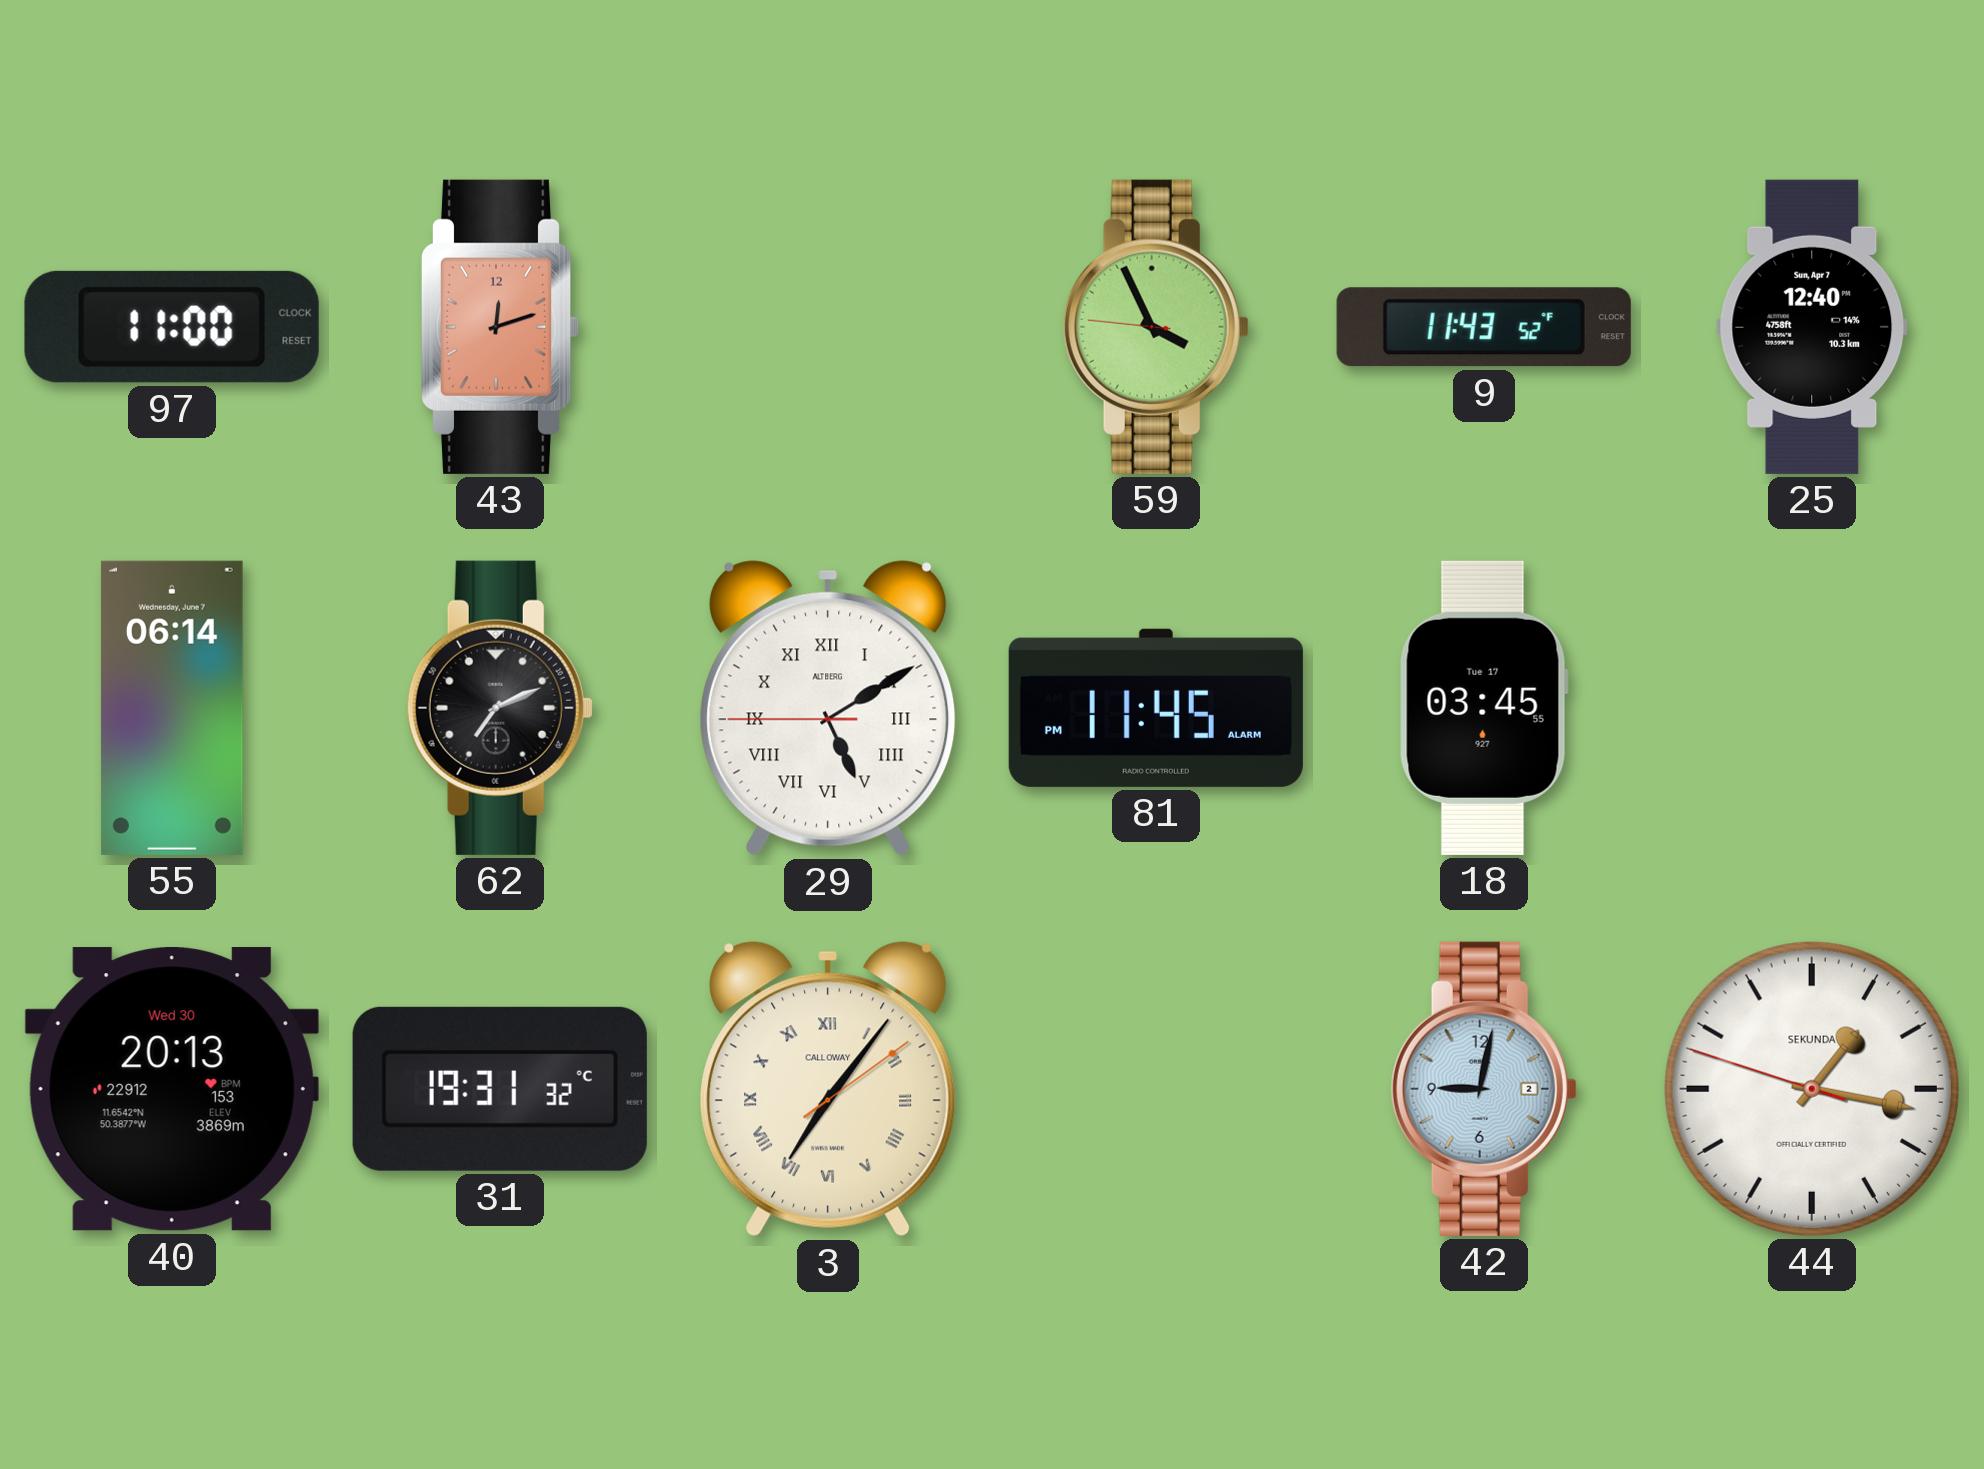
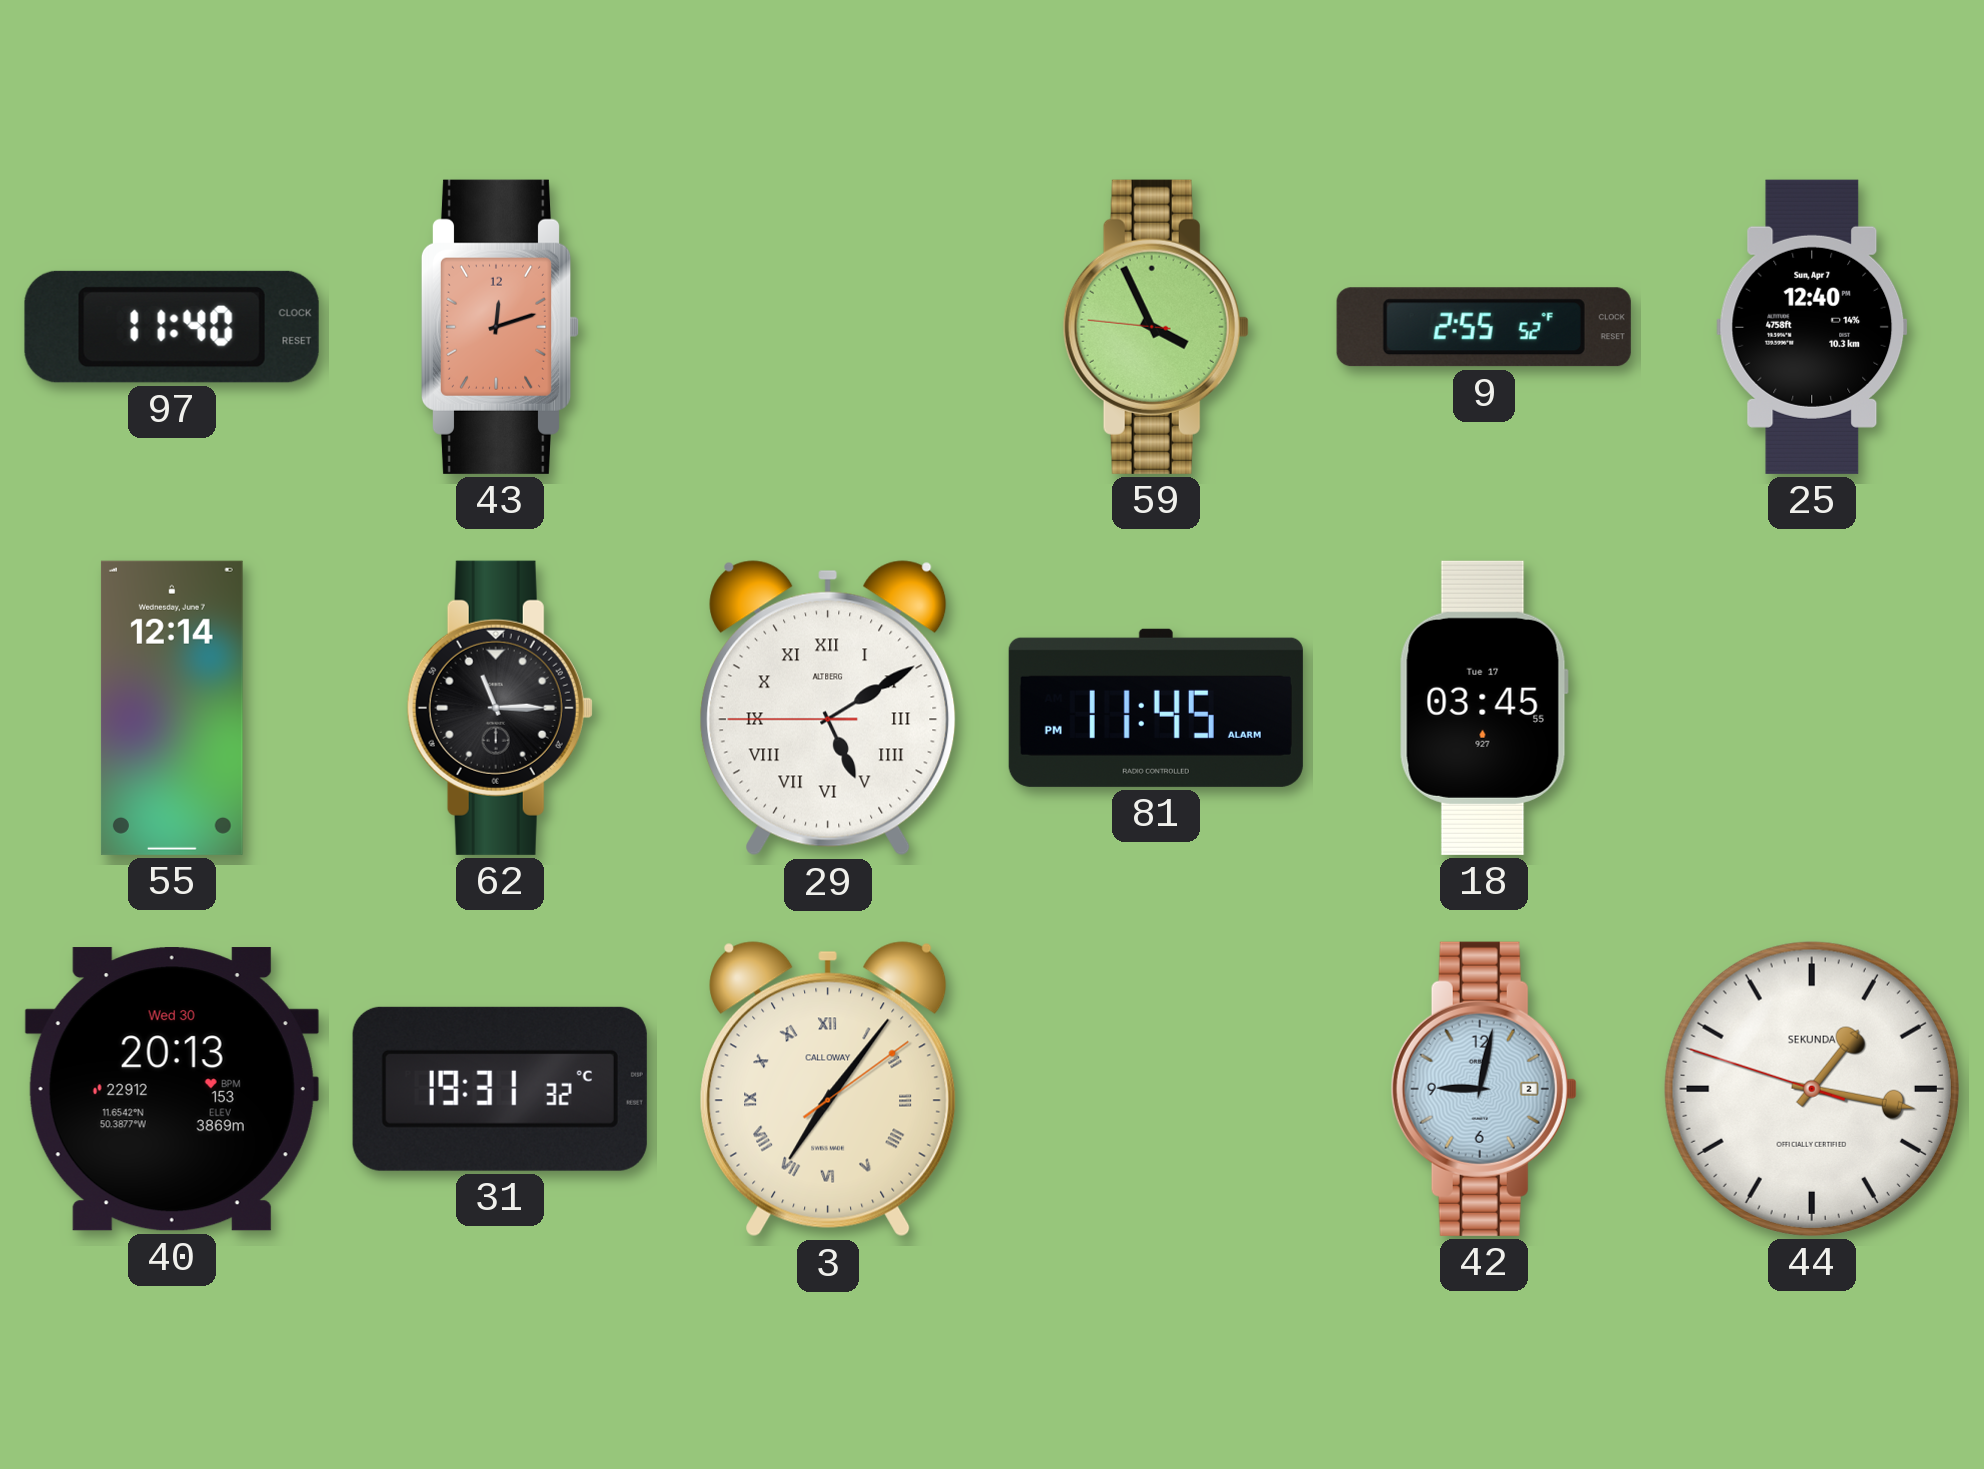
97: 11:00 -> 11:40
9: 11:43 -> 2:55
55: 06:14 -> 12:14
62: 7:11 -> 11:15
